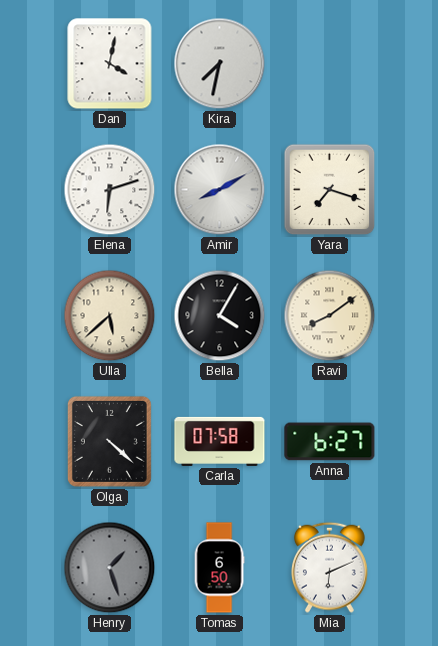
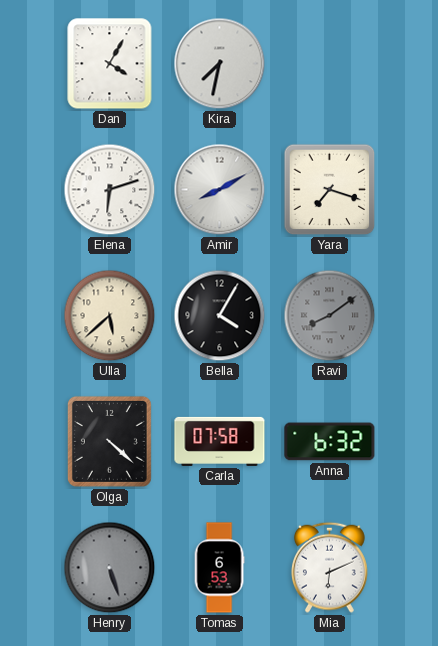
Dan: 4:02 -> 4:05
Ravi dial: cream -> grey
Anna: 6:27 -> 6:32
Henry: 1:27 -> 5:27
Tomas: 6:50 -> 6:53
